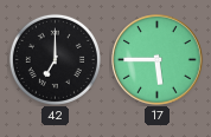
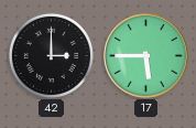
42: 7:00 -> 3:00
